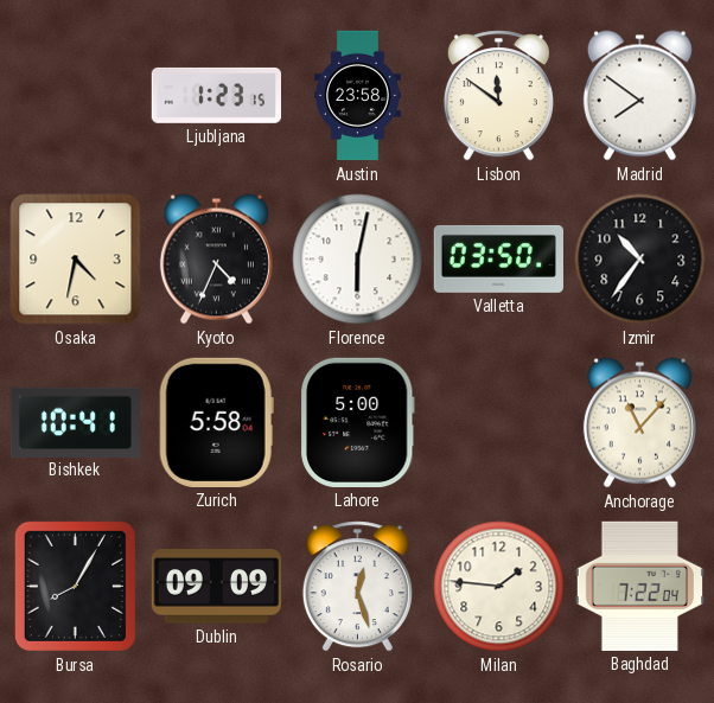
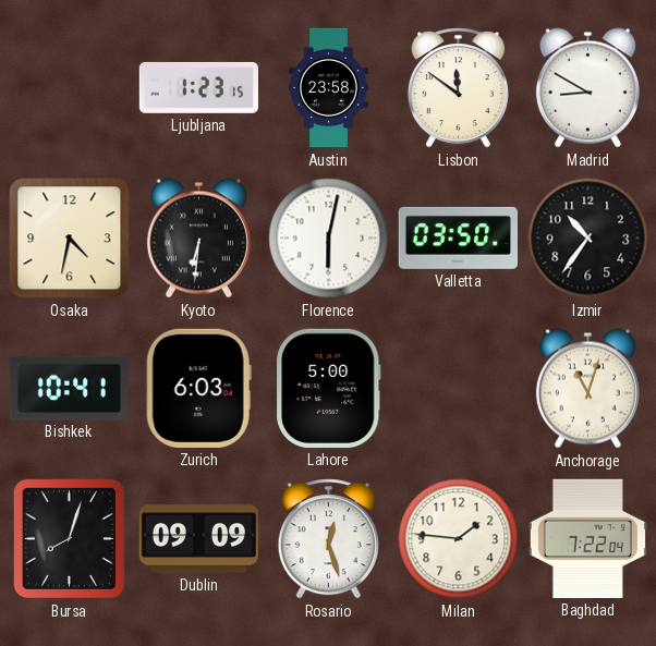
Madrid: 7:51 -> 8:50
Kyoto: 4:34 -> 6:31
Zurich: 5:58 -> 6:03
Anchorage: 11:07 -> 11:03
Bursa: 8:05 -> 8:03
